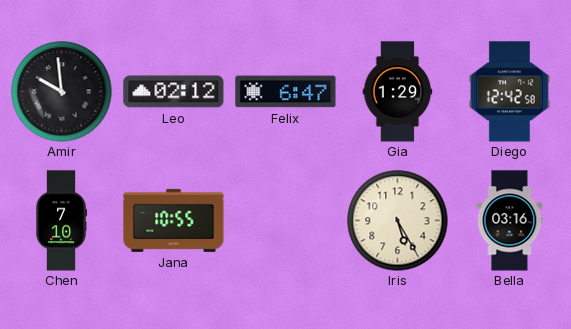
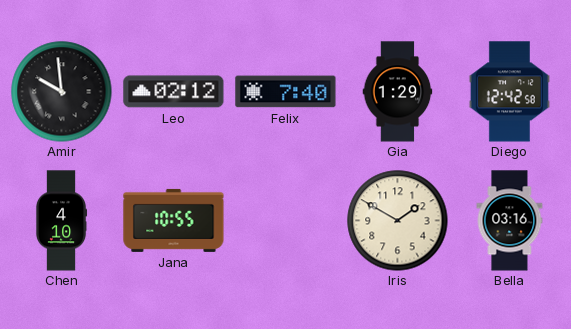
Felix: 6:47 -> 7:40
Chen: 7:10 -> 4:10
Iris: 5:25 -> 1:50
